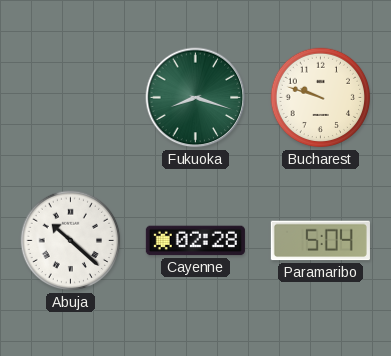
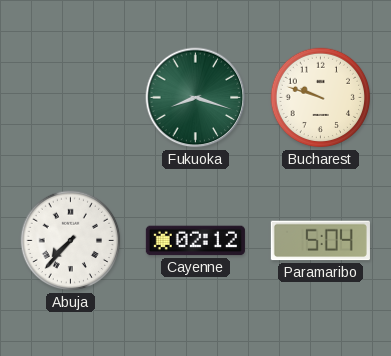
Abuja: 10:22 -> 7:37
Cayenne: 02:28 -> 02:12
